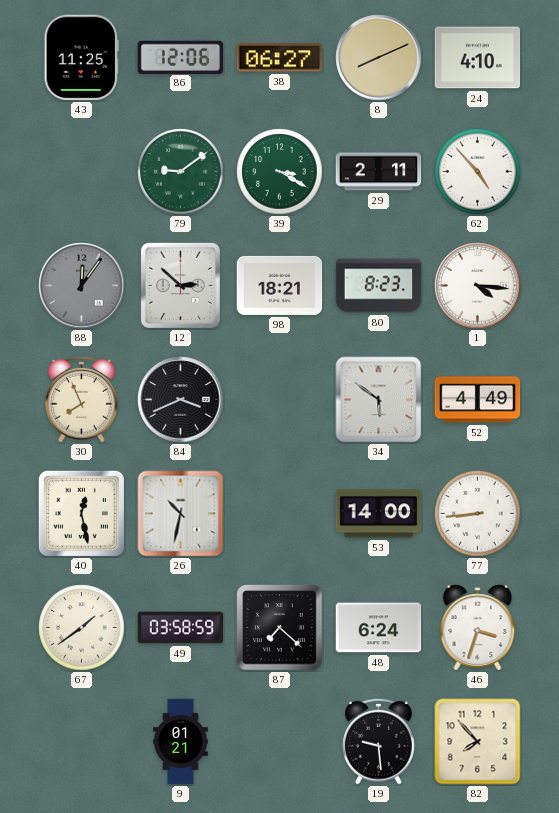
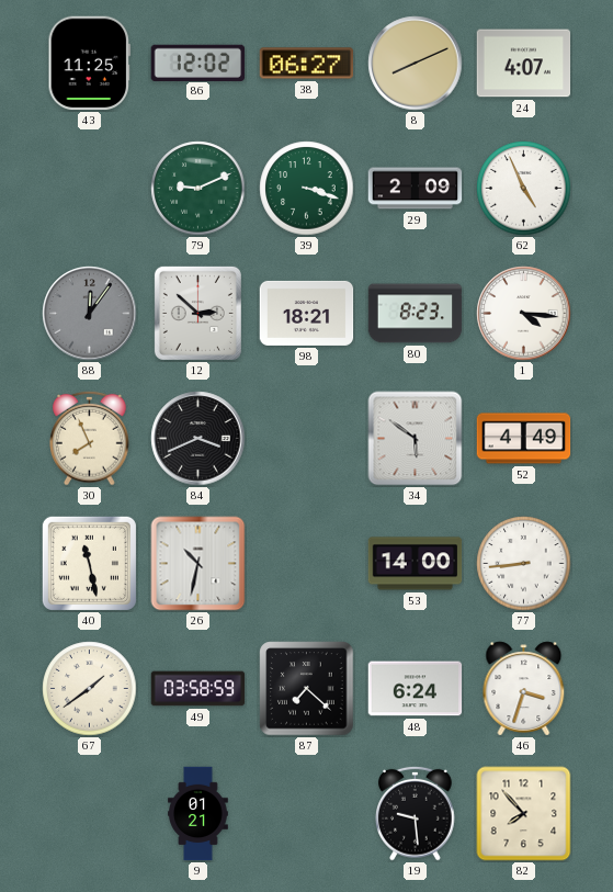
86: 12:06 -> 12:02
24: 4:10 -> 4:07
79: 9:09 -> 9:11
39: 3:20 -> 3:18
29: 2:11 -> 2:09
62: 4:53 -> 4:56
40: 12:28 -> 11:28
